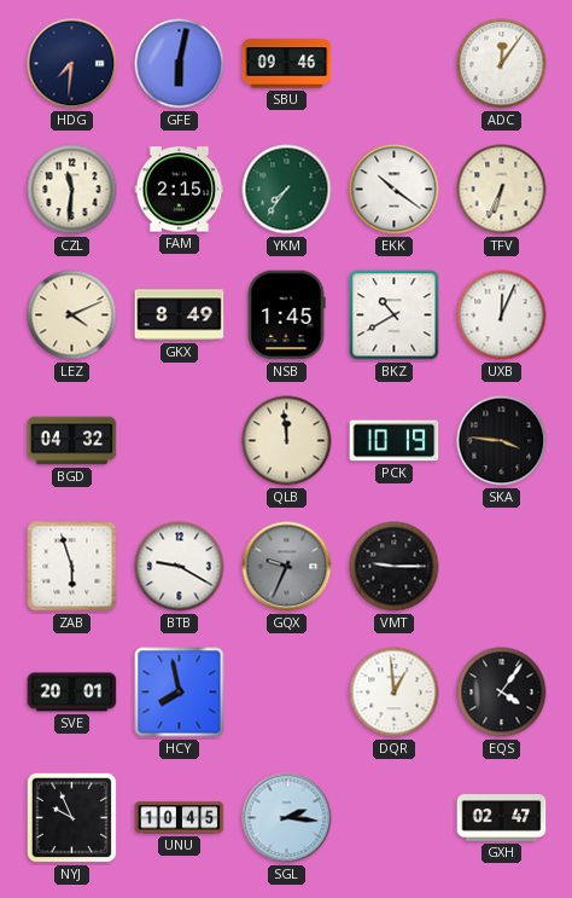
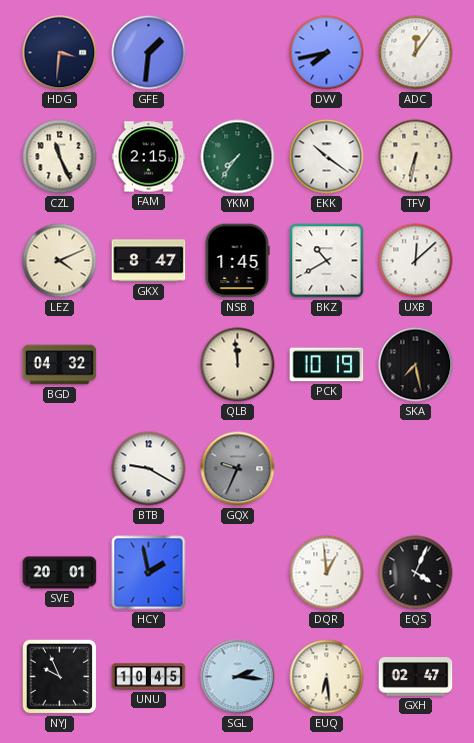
HDG: 7:31 -> 3:31
GFE: 6:02 -> 1:31
SBU: 09:46 -> none
DVV: none -> 7:43
CZL: 11:31 -> 11:26
TFV: 6:34 -> 6:32
GKX: 8:49 -> 8:47
UXB: 12:04 -> 12:08
SKA: 3:46 -> 7:28
ZAB: 5:57 -> none
VMT: 9:15 -> none
HCY: 7:58 -> 1:58
EQS: 4:06 -> 4:04
EUQ: none -> 6:29
